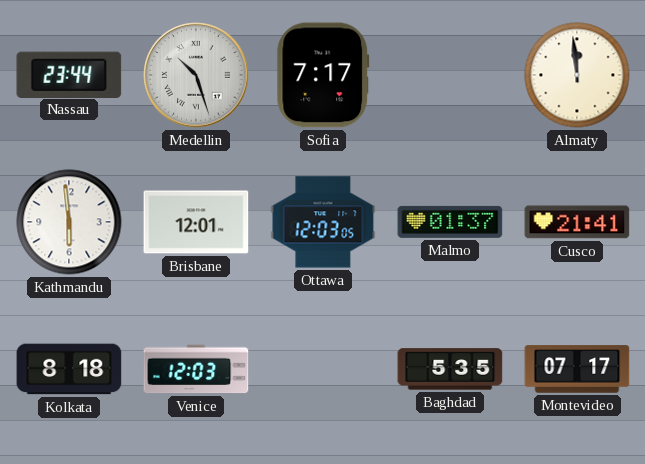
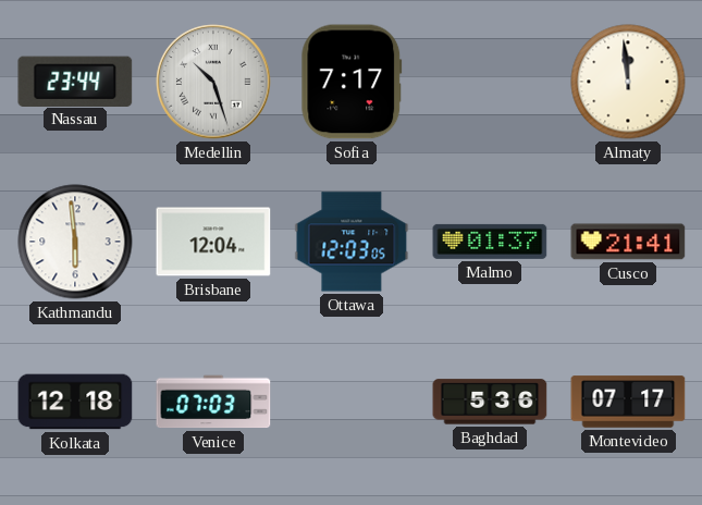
Brisbane: 12:01 -> 12:04
Kolkata: 8:18 -> 12:18
Venice: 12:03 -> 07:03
Baghdad: 5:35 -> 5:36
